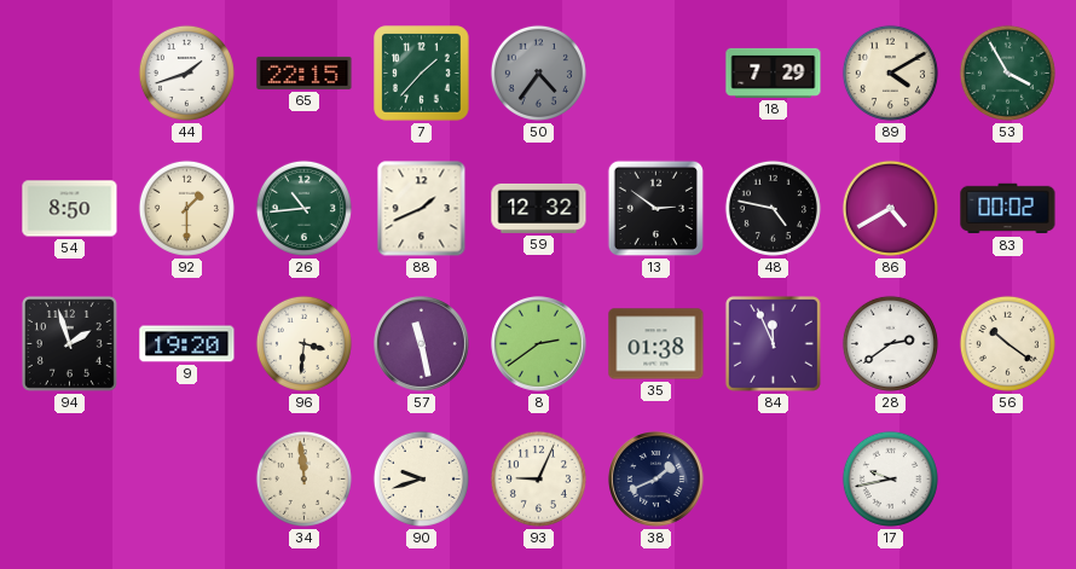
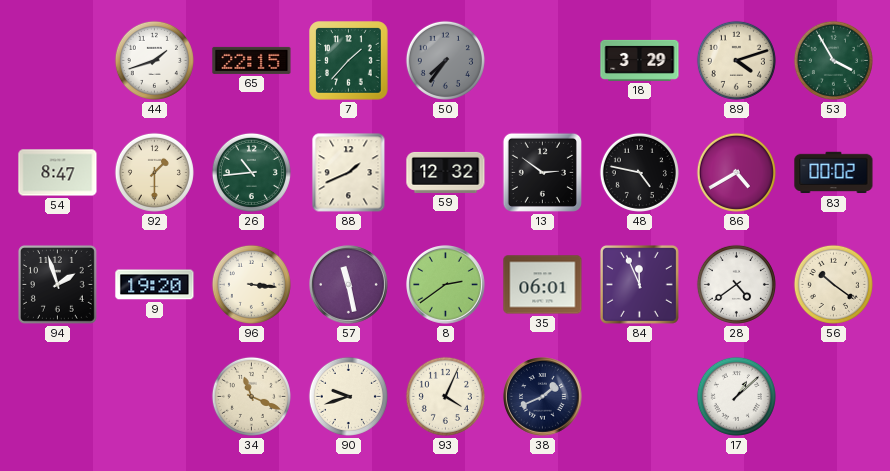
50: 4:36 -> 7:36
18: 7:29 -> 3:29
89: 4:10 -> 4:12
54: 8:50 -> 8:47
96: 3:31 -> 3:16
35: 01:38 -> 06:01
28: 2:39 -> 4:39
34: 11:59 -> 11:19
93: 9:04 -> 4:04
17: 9:43 -> 1:08
